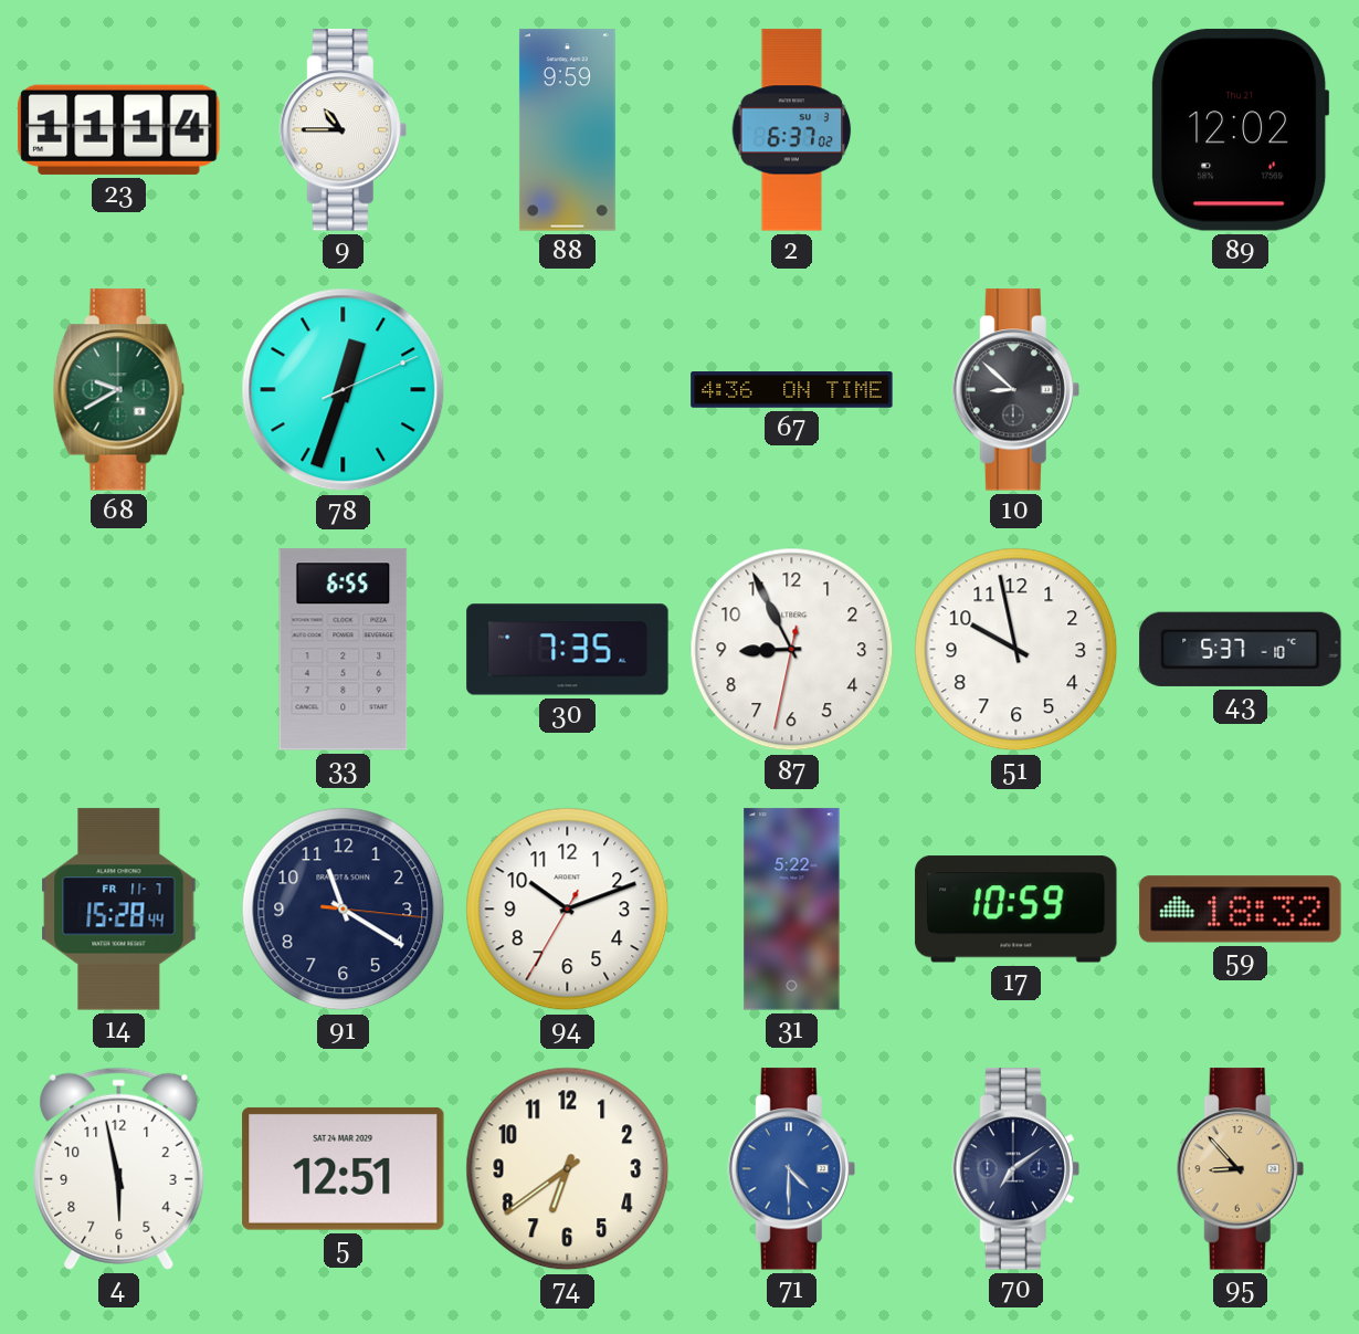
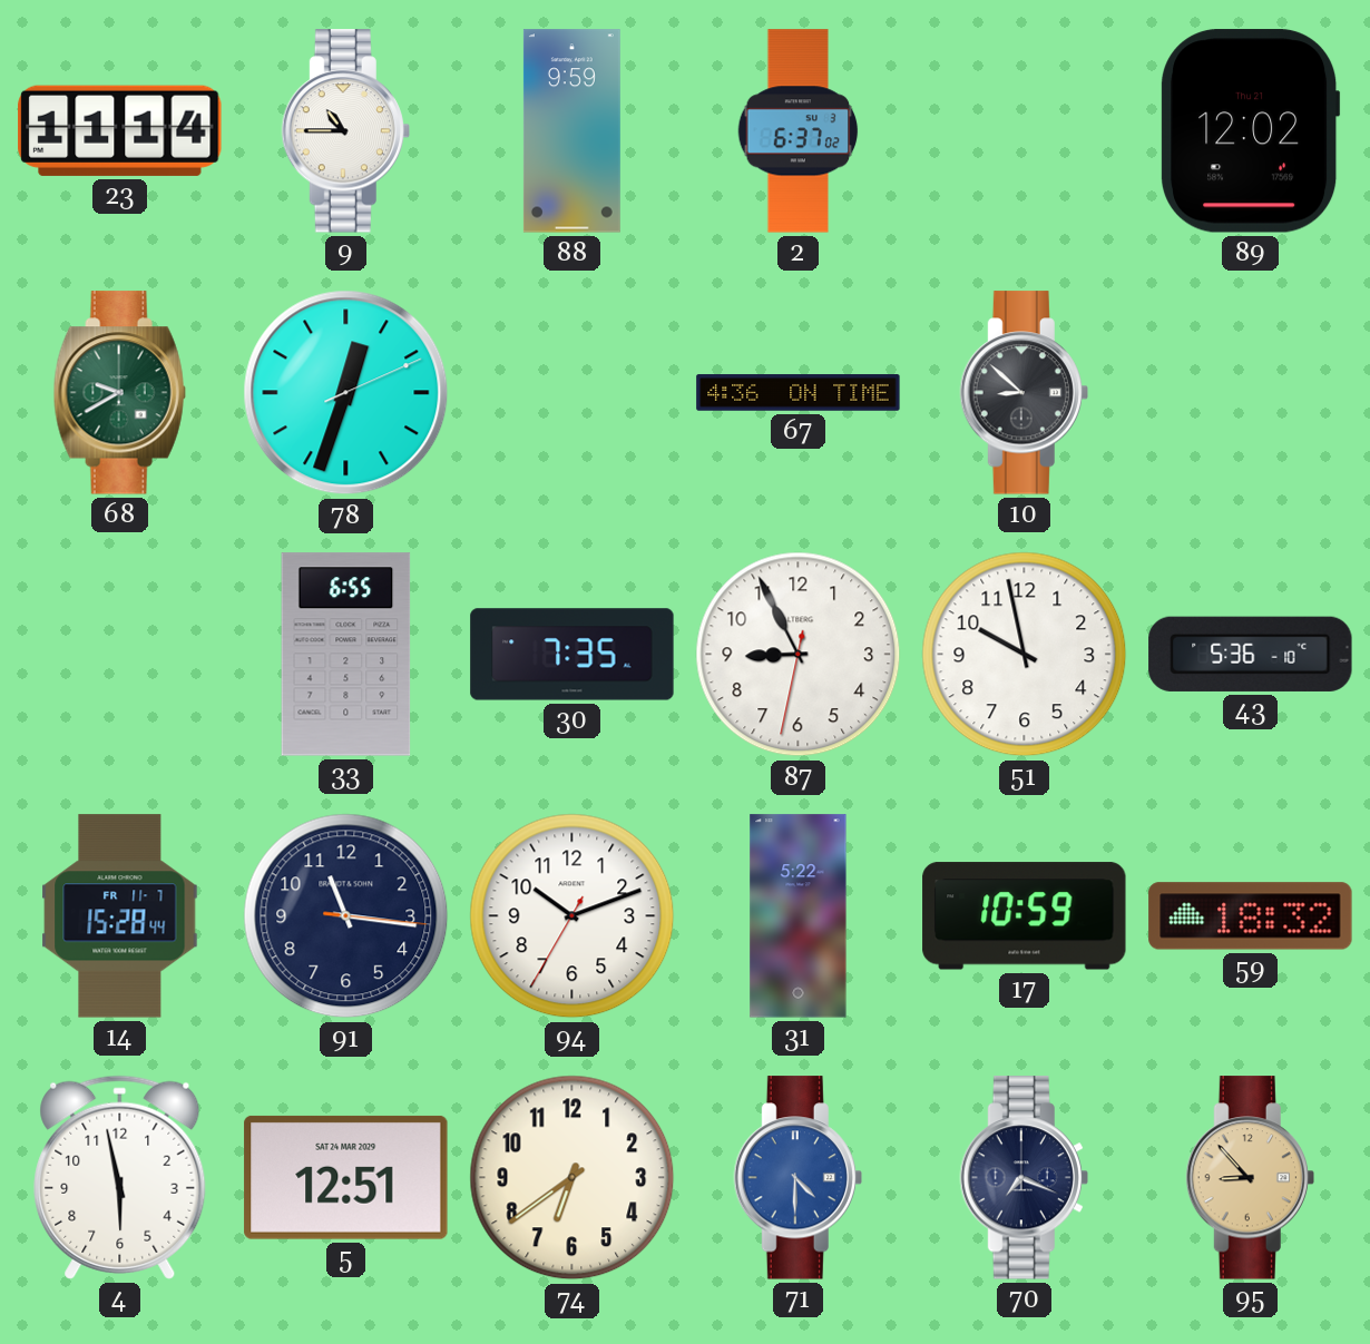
43: 5:37 -> 5:36
91: 11:20 -> 11:16
70: 7:09 -> 7:19
